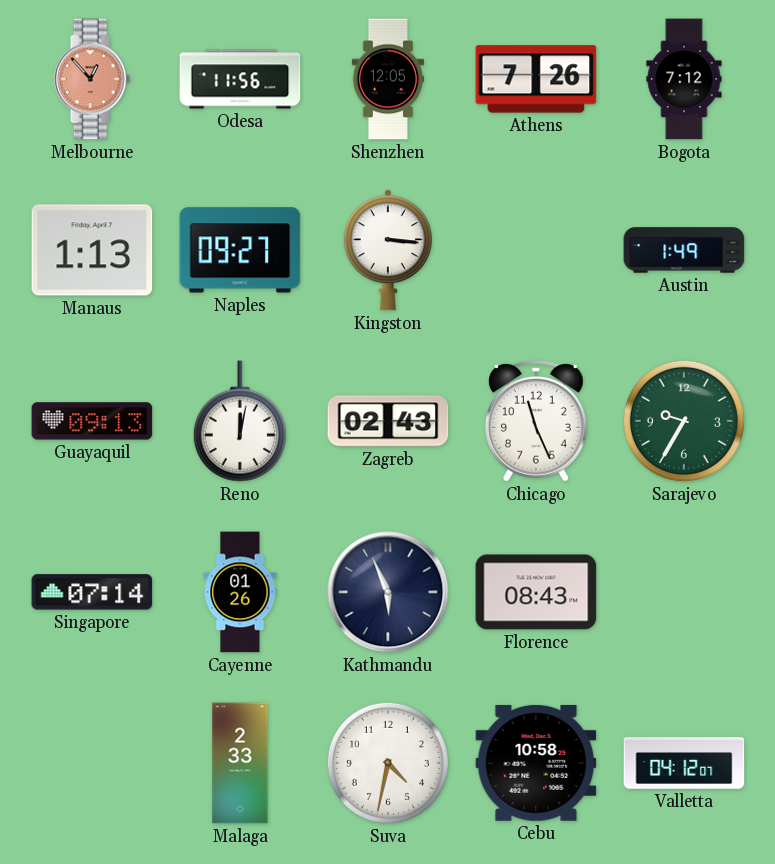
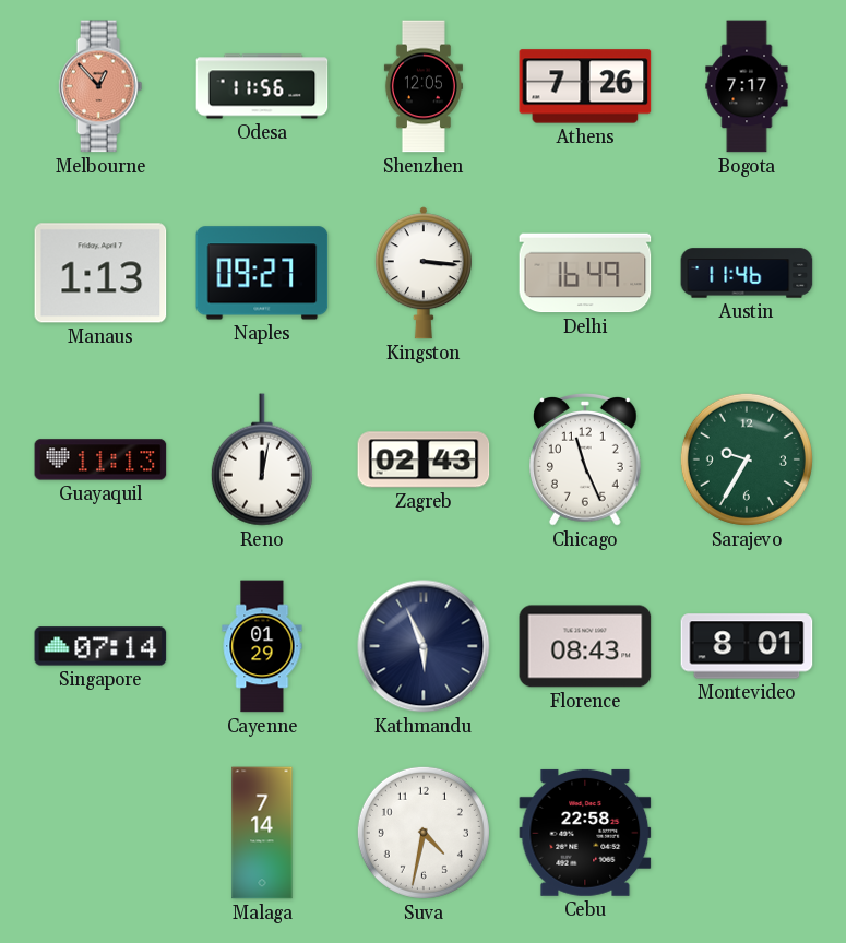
Bogota: 7:12 -> 7:17
Delhi: none -> 16:49
Austin: 1:49 -> 11:46
Guayaquil: 09:13 -> 11:13
Cayenne: 01:26 -> 01:29
Montevideo: none -> 8:01
Malaga: 2:33 -> 7:14
Cebu: 10:58 -> 22:58
Valletta: 04:12 -> none
